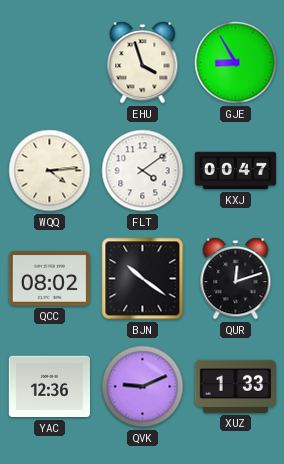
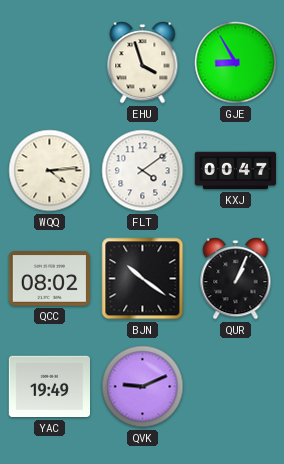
QUR: 12:12 -> 1:04
YAC: 12:36 -> 19:49
XUZ: 1:33 -> none
